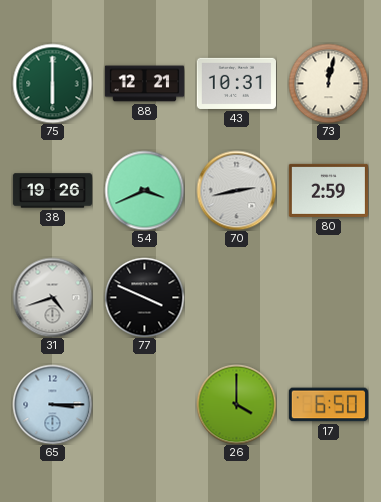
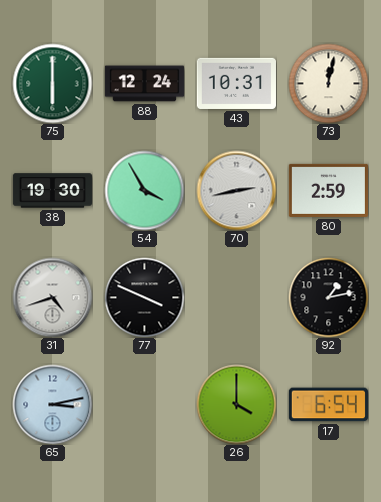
88: 12:21 -> 12:24
38: 19:26 -> 19:30
54: 3:41 -> 3:55
92: none -> 1:13
65: 3:15 -> 3:13
17: 6:50 -> 6:54
